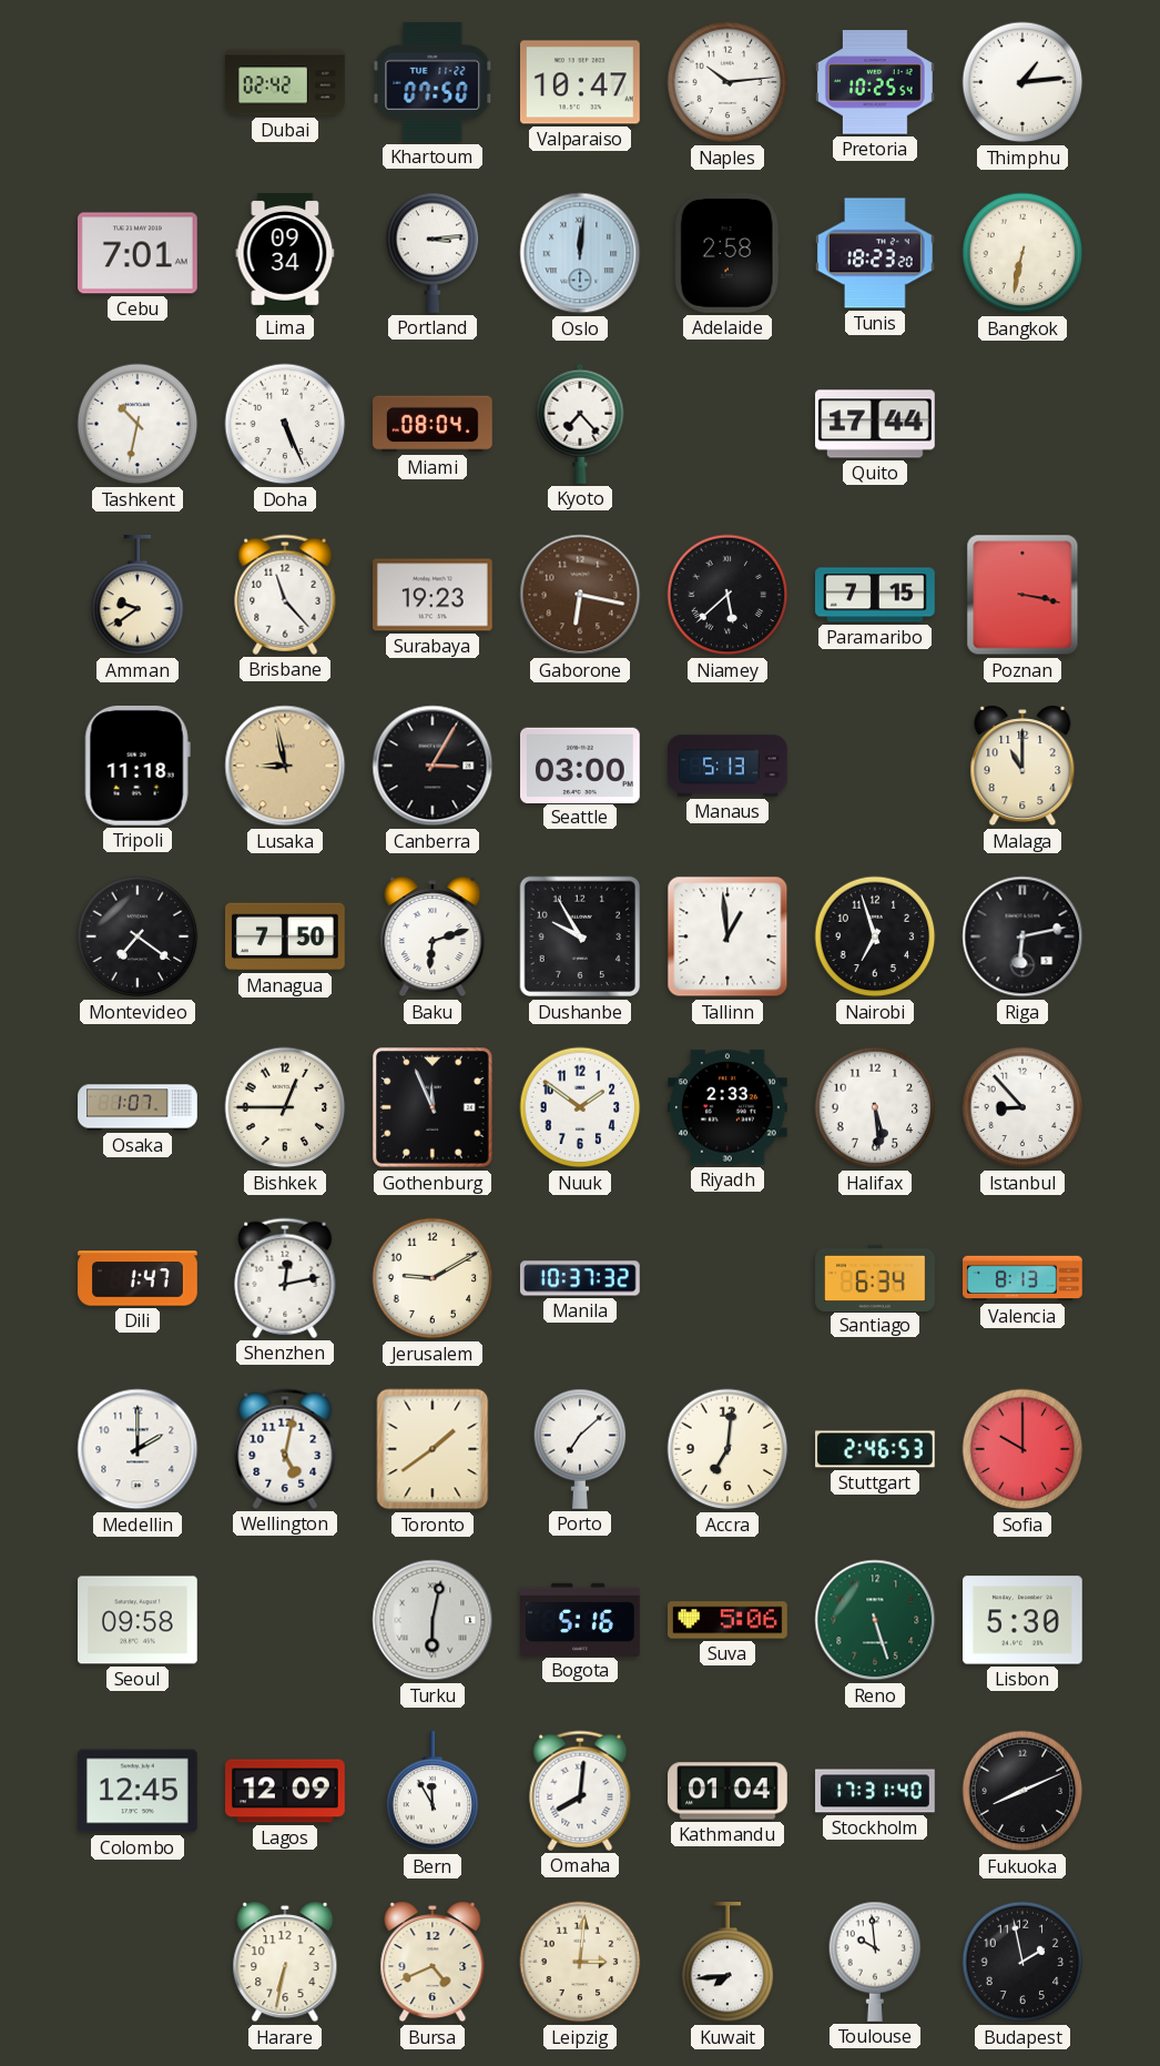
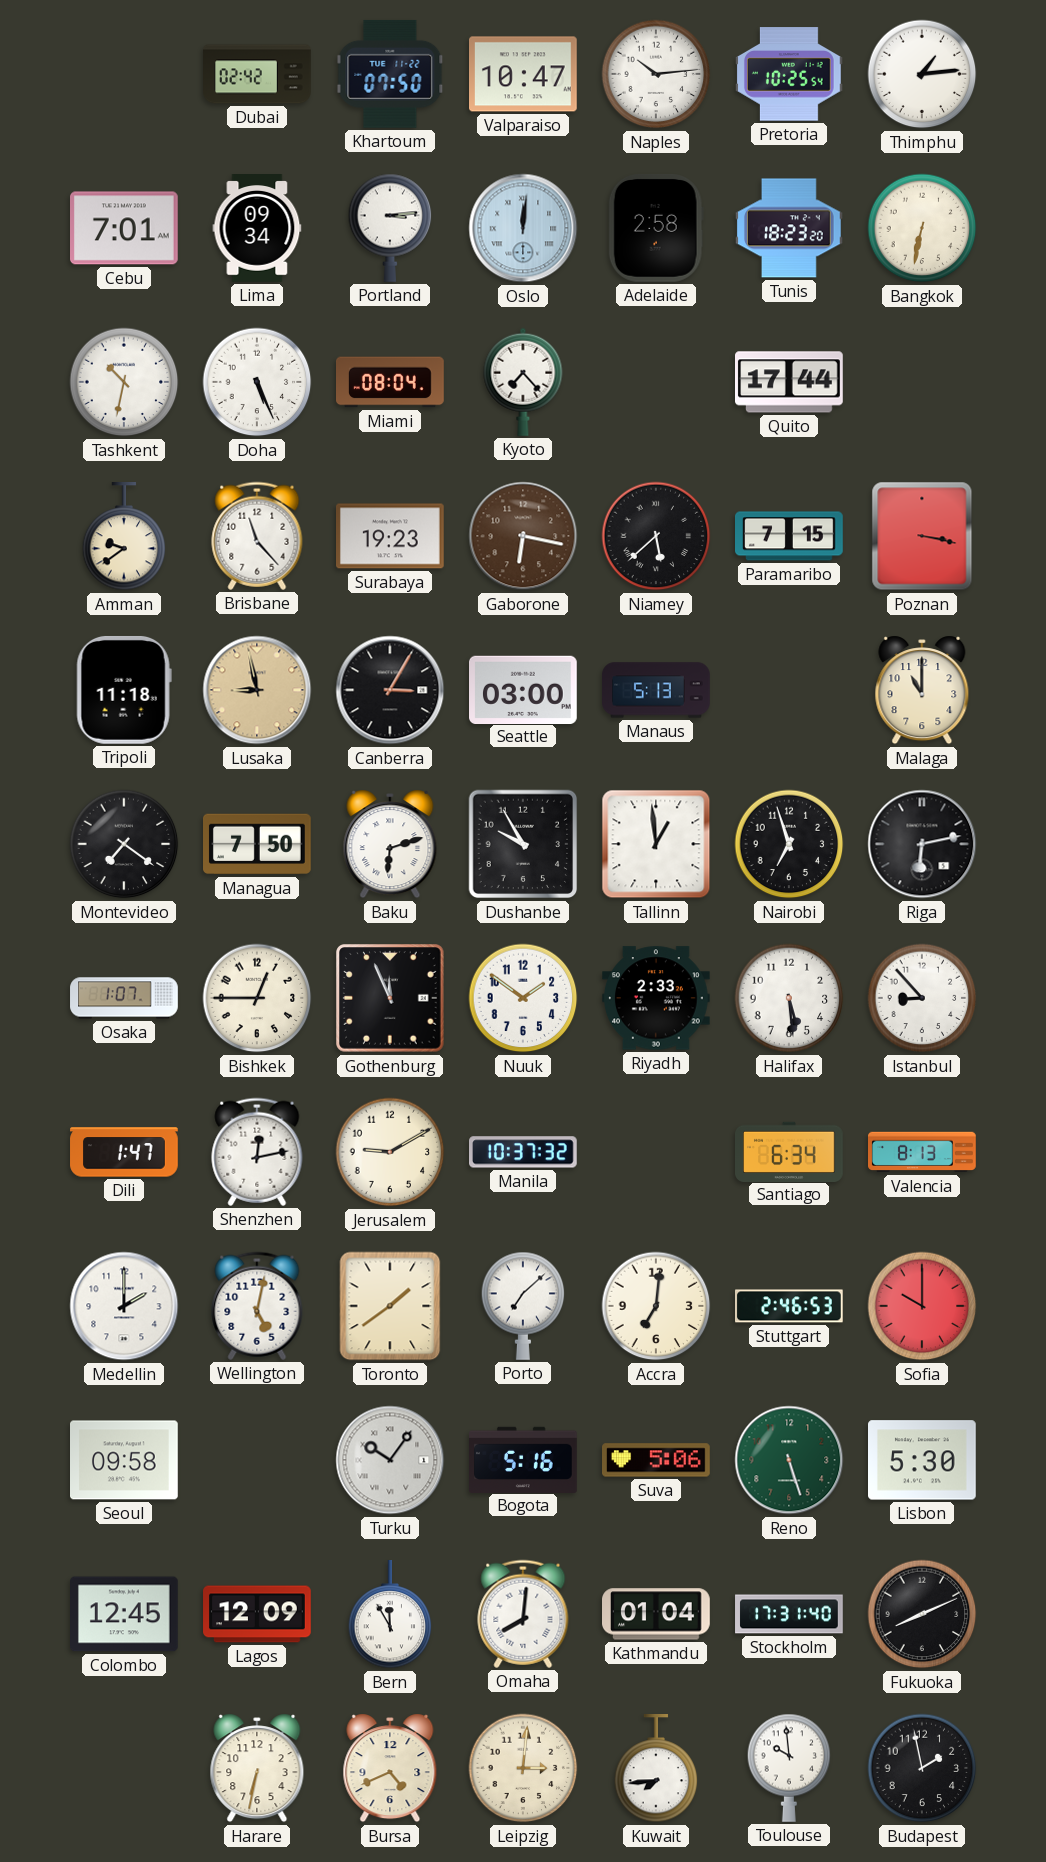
Turku: 6:02 -> 10:06
